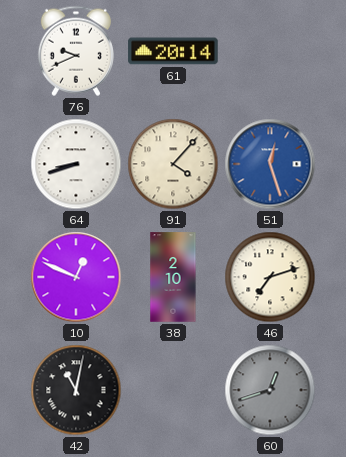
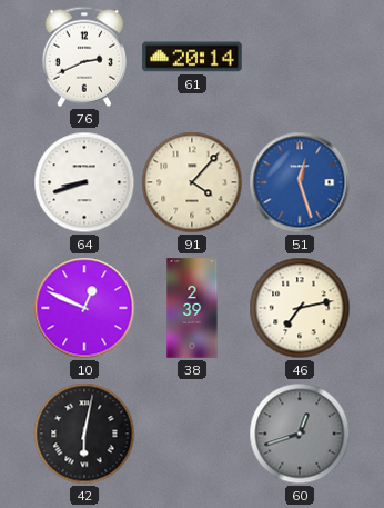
76: 9:41 -> 2:41
38: 2:10 -> 2:39
46: 7:12 -> 7:13
42: 11:02 -> 6:02
